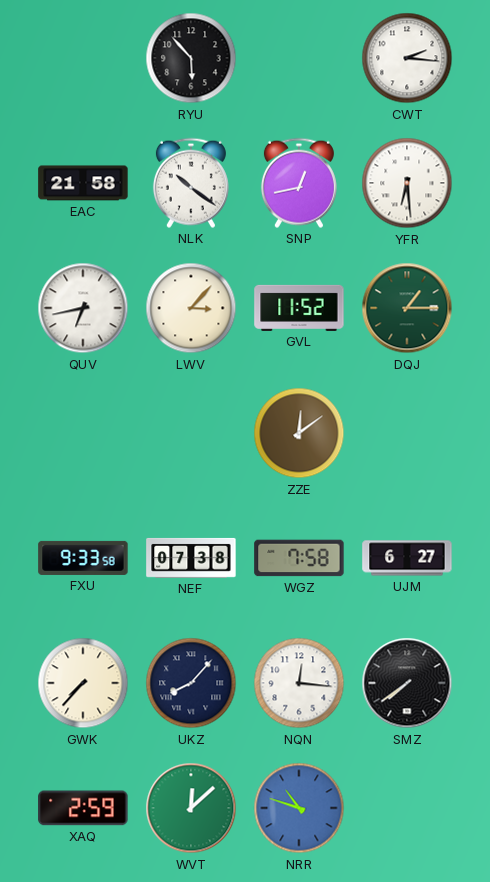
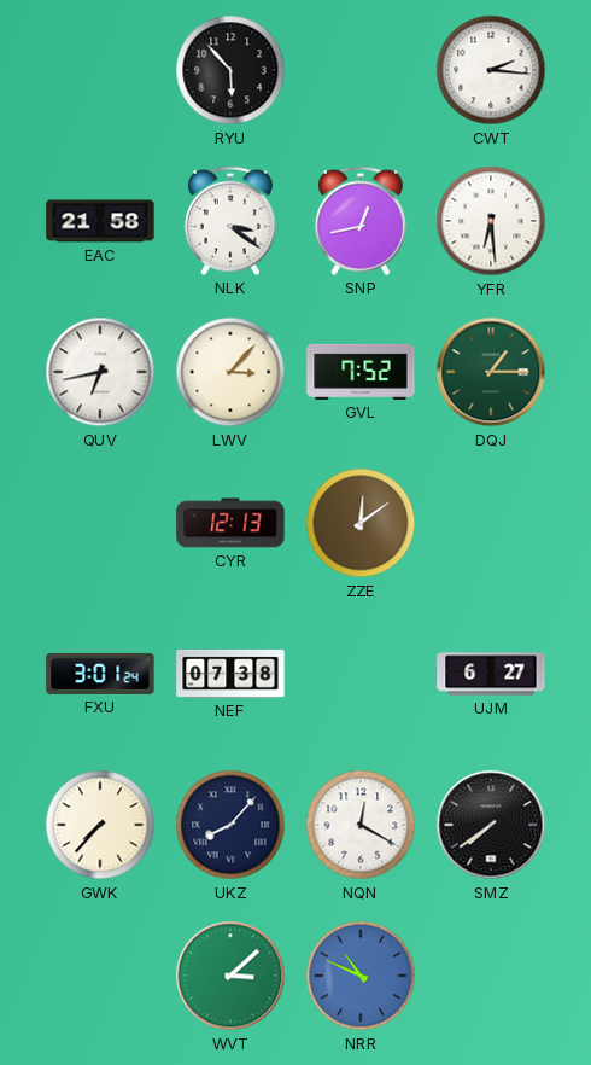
NLK: 10:21 -> 3:21
GVL: 11:52 -> 7:52
CYR: none -> 12:13
FXU: 9:33 -> 3:01
WGZ: 7:58 -> none
NQN: 12:16 -> 12:20
XAQ: 2:59 -> none
WVT: 12:08 -> 3:08
NRR: 10:48 -> 10:49
